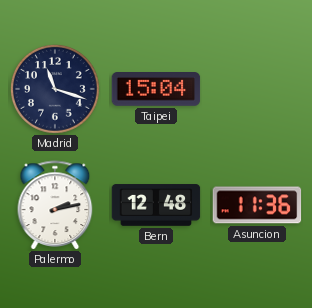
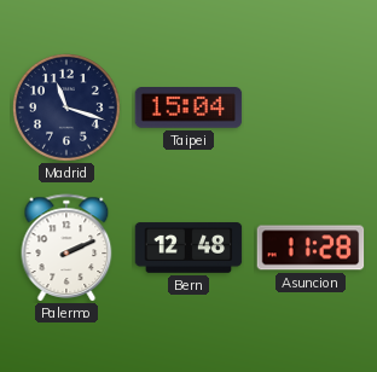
Palermo: 2:13 -> 2:11
Asuncion: 11:36 -> 11:28
